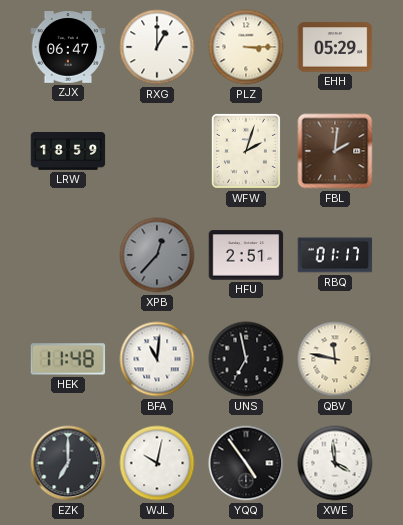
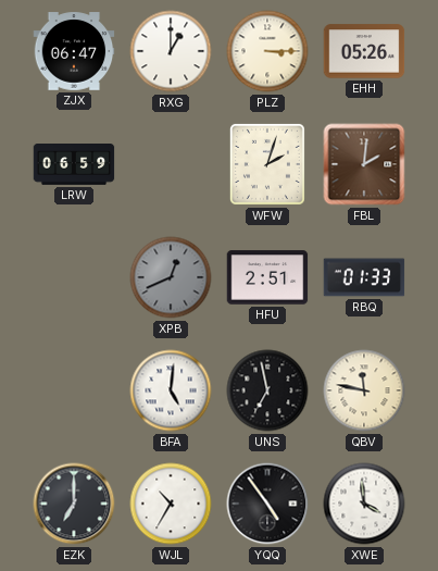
EHH: 05:29 -> 05:26
LRW: 18:59 -> 06:59
XPB: 12:37 -> 12:41
RBQ: 01:17 -> 01:33
HEK: 11:48 -> none
BFA: 11:01 -> 5:01
WJL: 10:02 -> 10:35
